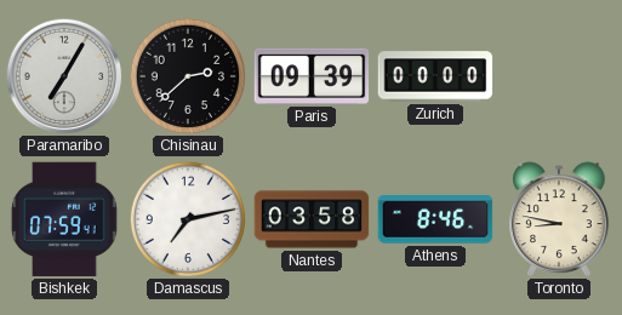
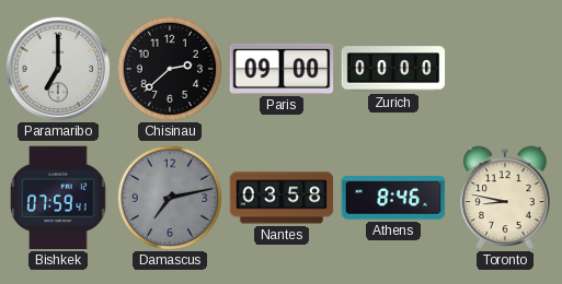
Paramaribo: 7:05 -> 7:00
Paris: 09:39 -> 09:00
Damascus dial: white -> grey
